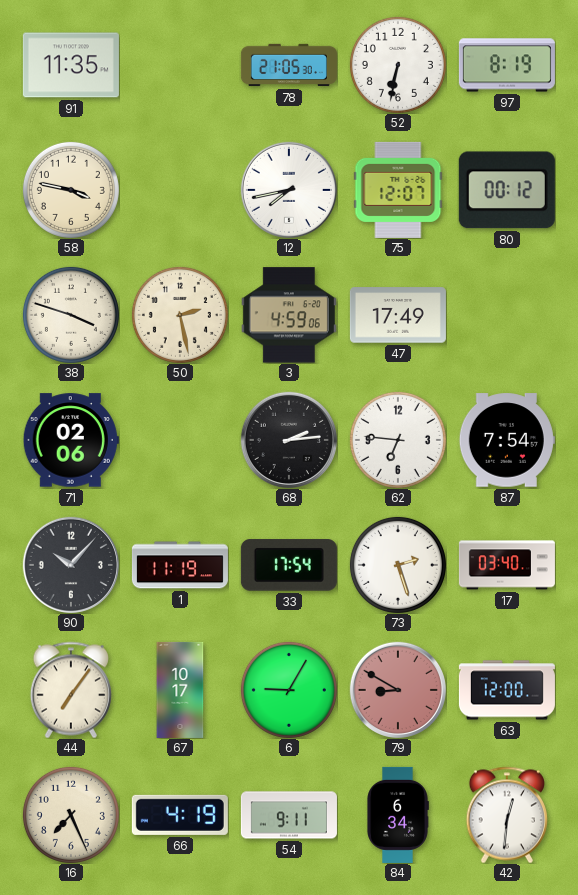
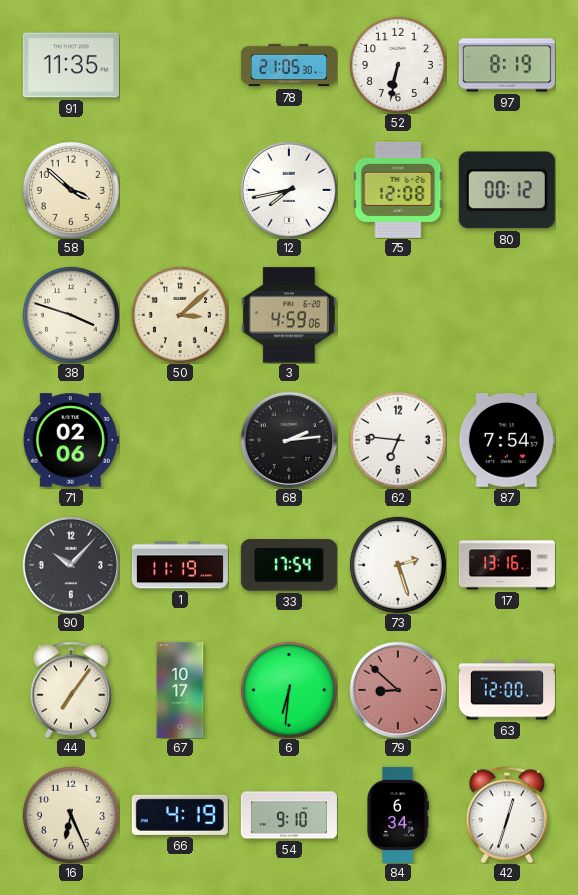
58: 3:47 -> 3:52
75: 12:07 -> 12:08
50: 2:28 -> 3:08
47: 17:49 -> none
17: 03:40 -> 13:16
6: 9:05 -> 6:31
79: 8:50 -> 8:52
16: 7:26 -> 6:26
54: 9:11 -> 9:10
42: 12:31 -> 12:33
